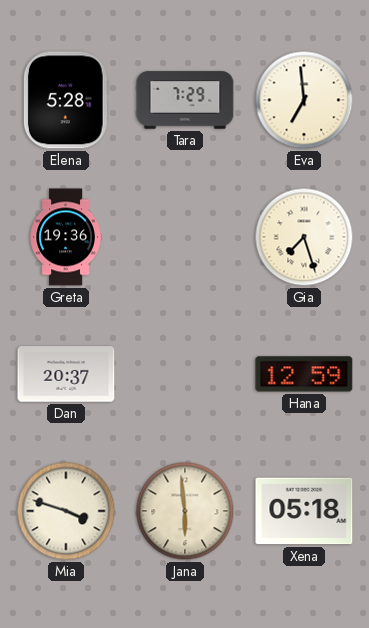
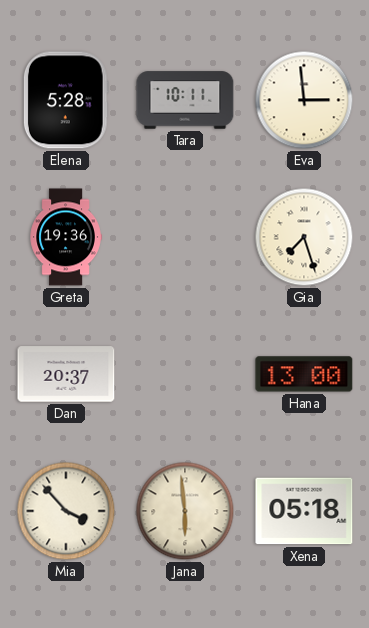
Tara: 7:29 -> 10:11
Eva: 6:59 -> 2:59
Hana: 12:59 -> 13:00
Mia: 3:48 -> 3:53
